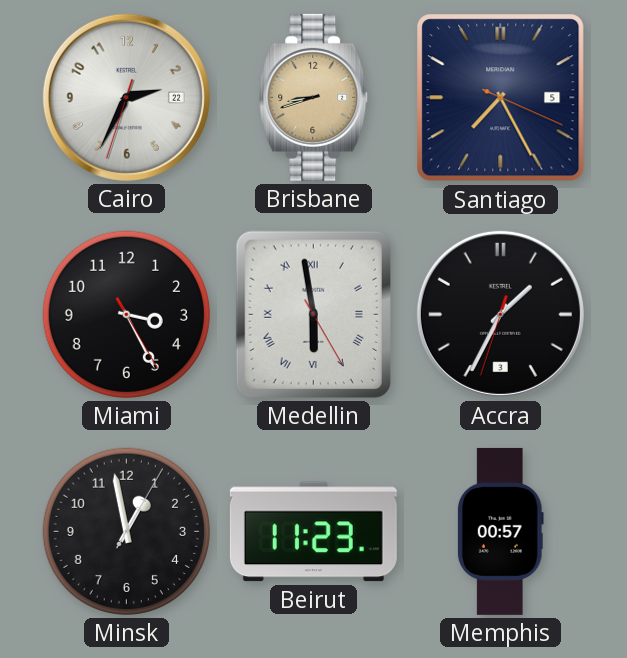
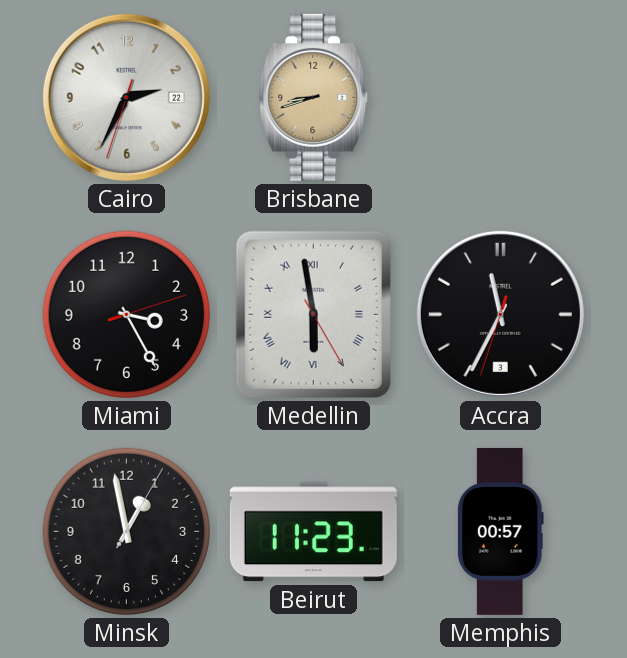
Santiago: 7:25 -> none
Miami: 3:25:25 -> 3:25:12
Accra: 1:34 -> 11:34
